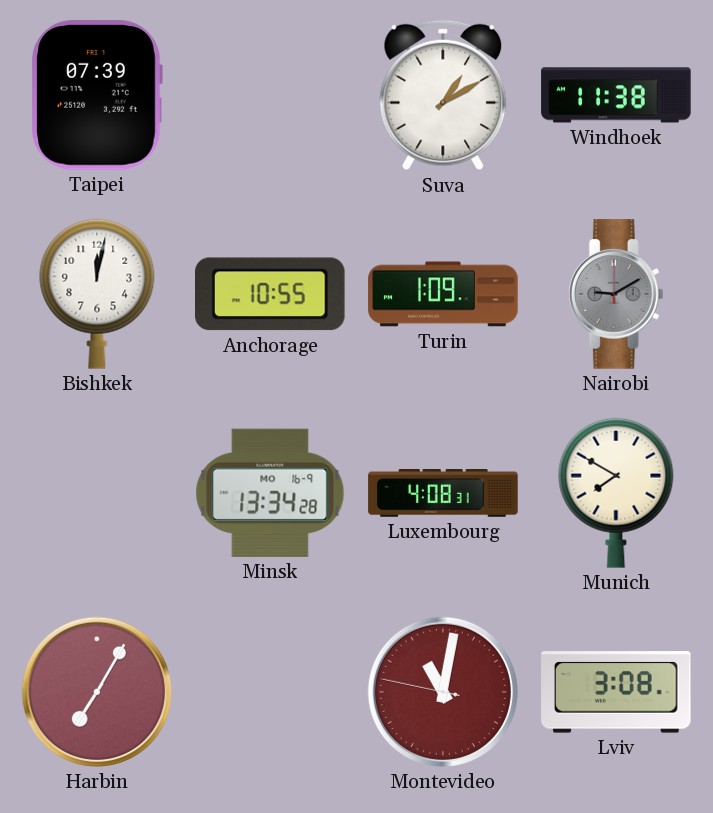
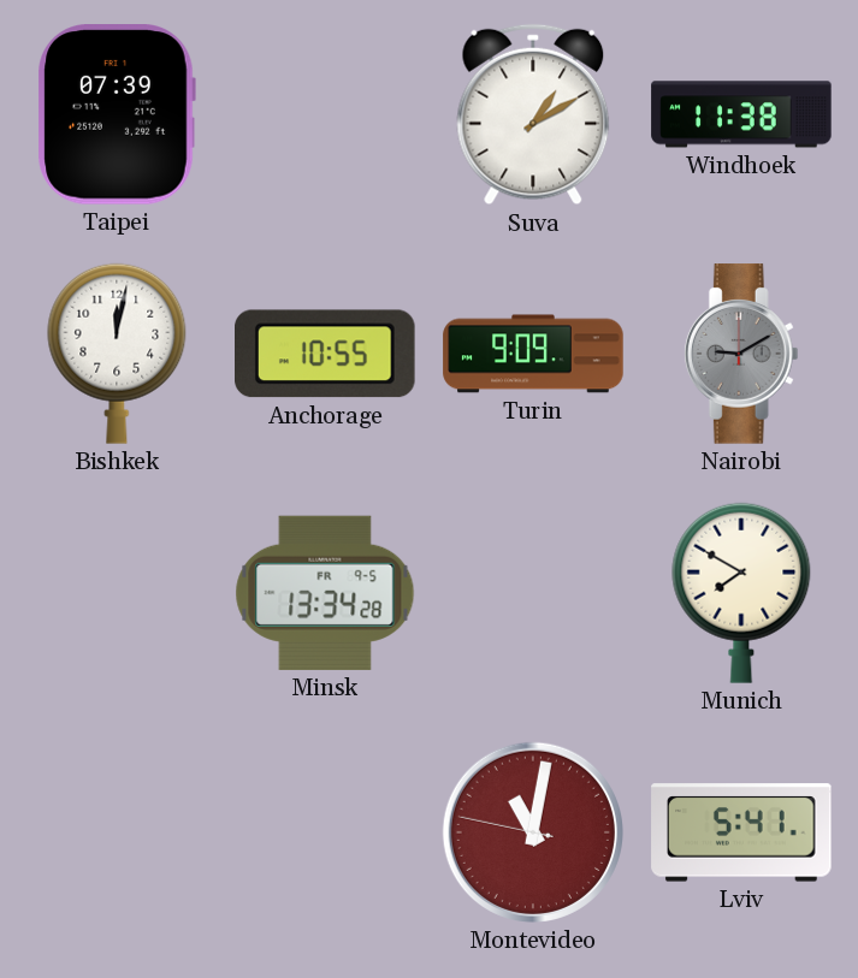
Turin: 1:09 -> 9:09
Minsk date: MO 16-9 -> FR 9-5
Luxembourg: 4:08 -> none
Harbin: 7:05 -> none
Lviv: 3:08 -> 5:41
